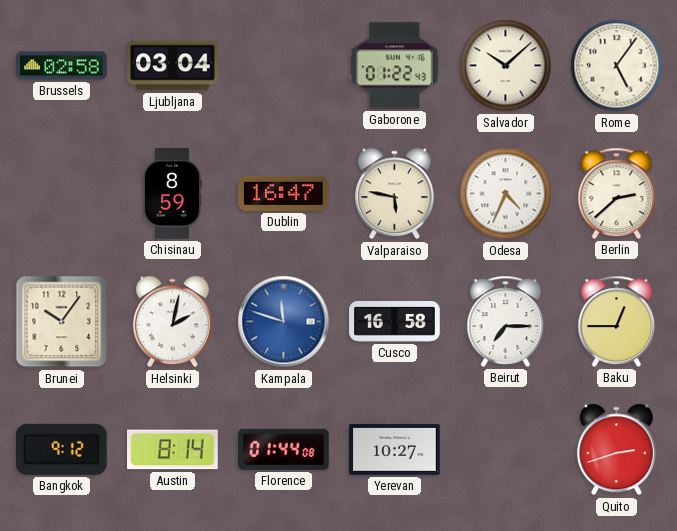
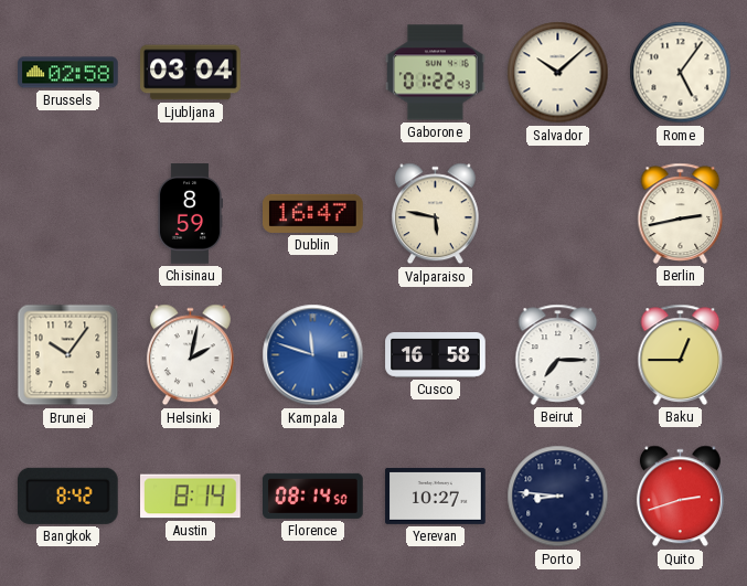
Odesa: 4:34 -> none
Berlin: 2:38 -> 2:43
Bangkok: 9:12 -> 8:42
Florence: 01:44 -> 08:14
Porto: none -> 8:46
